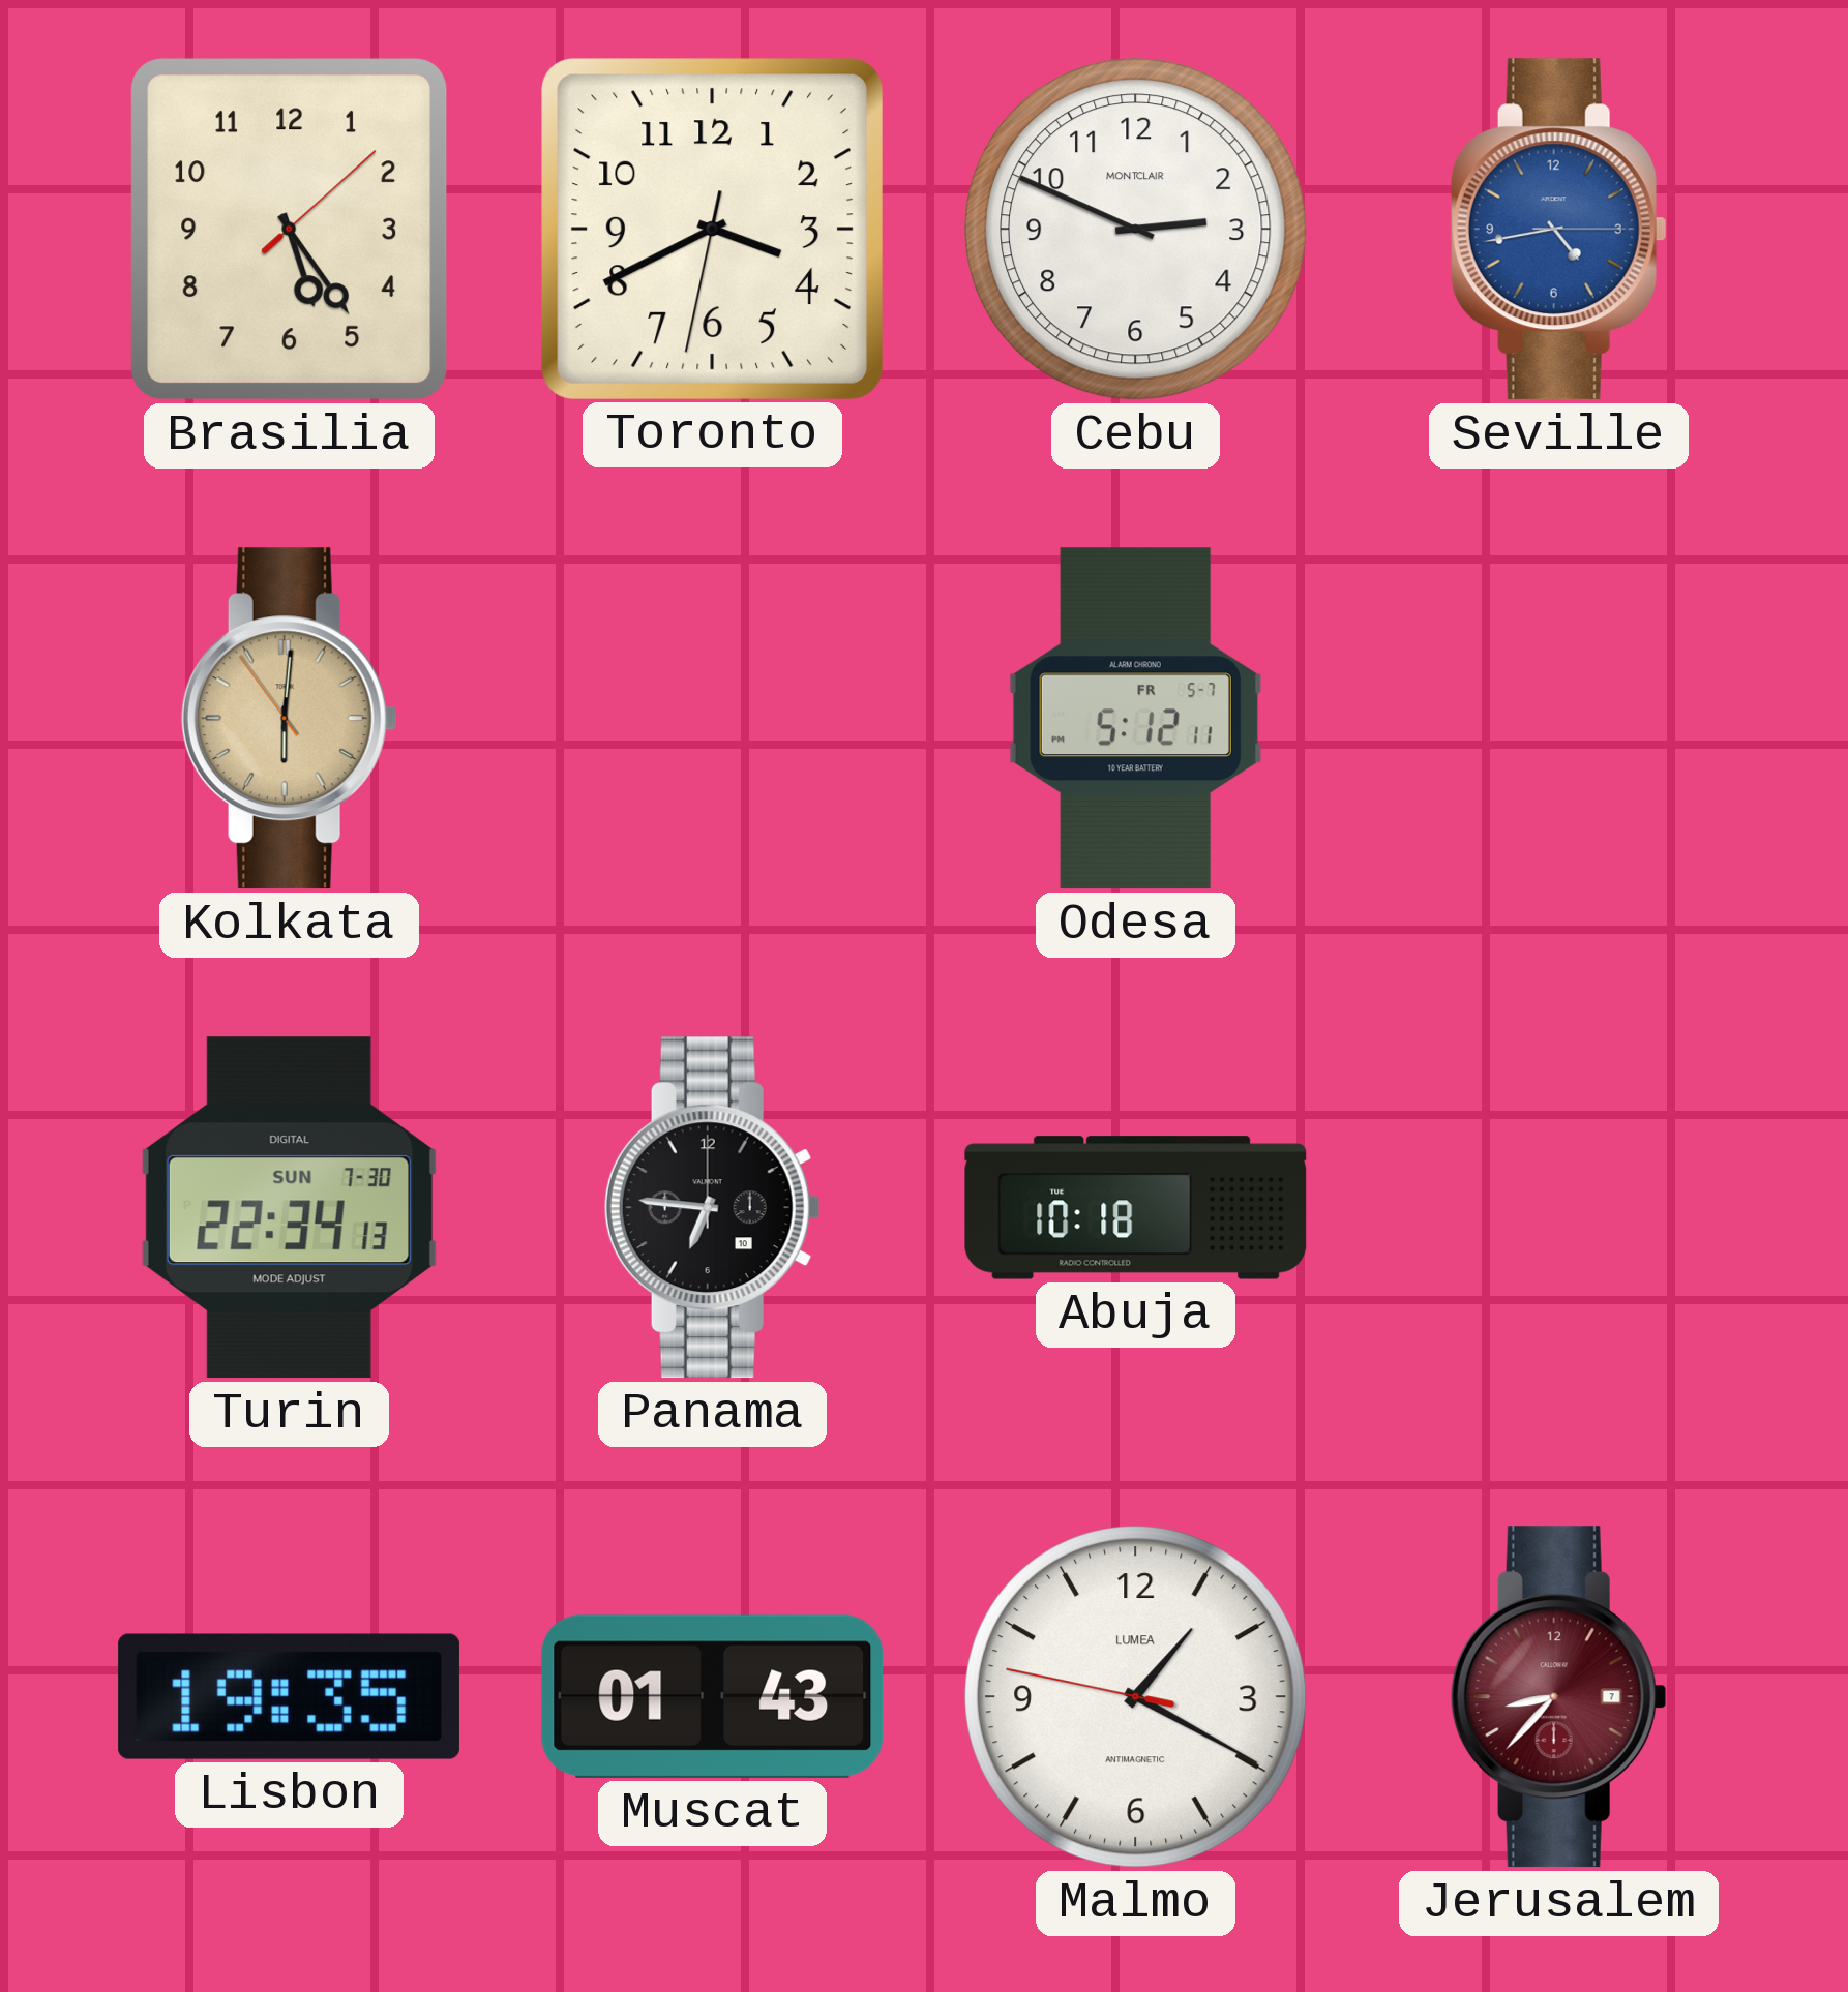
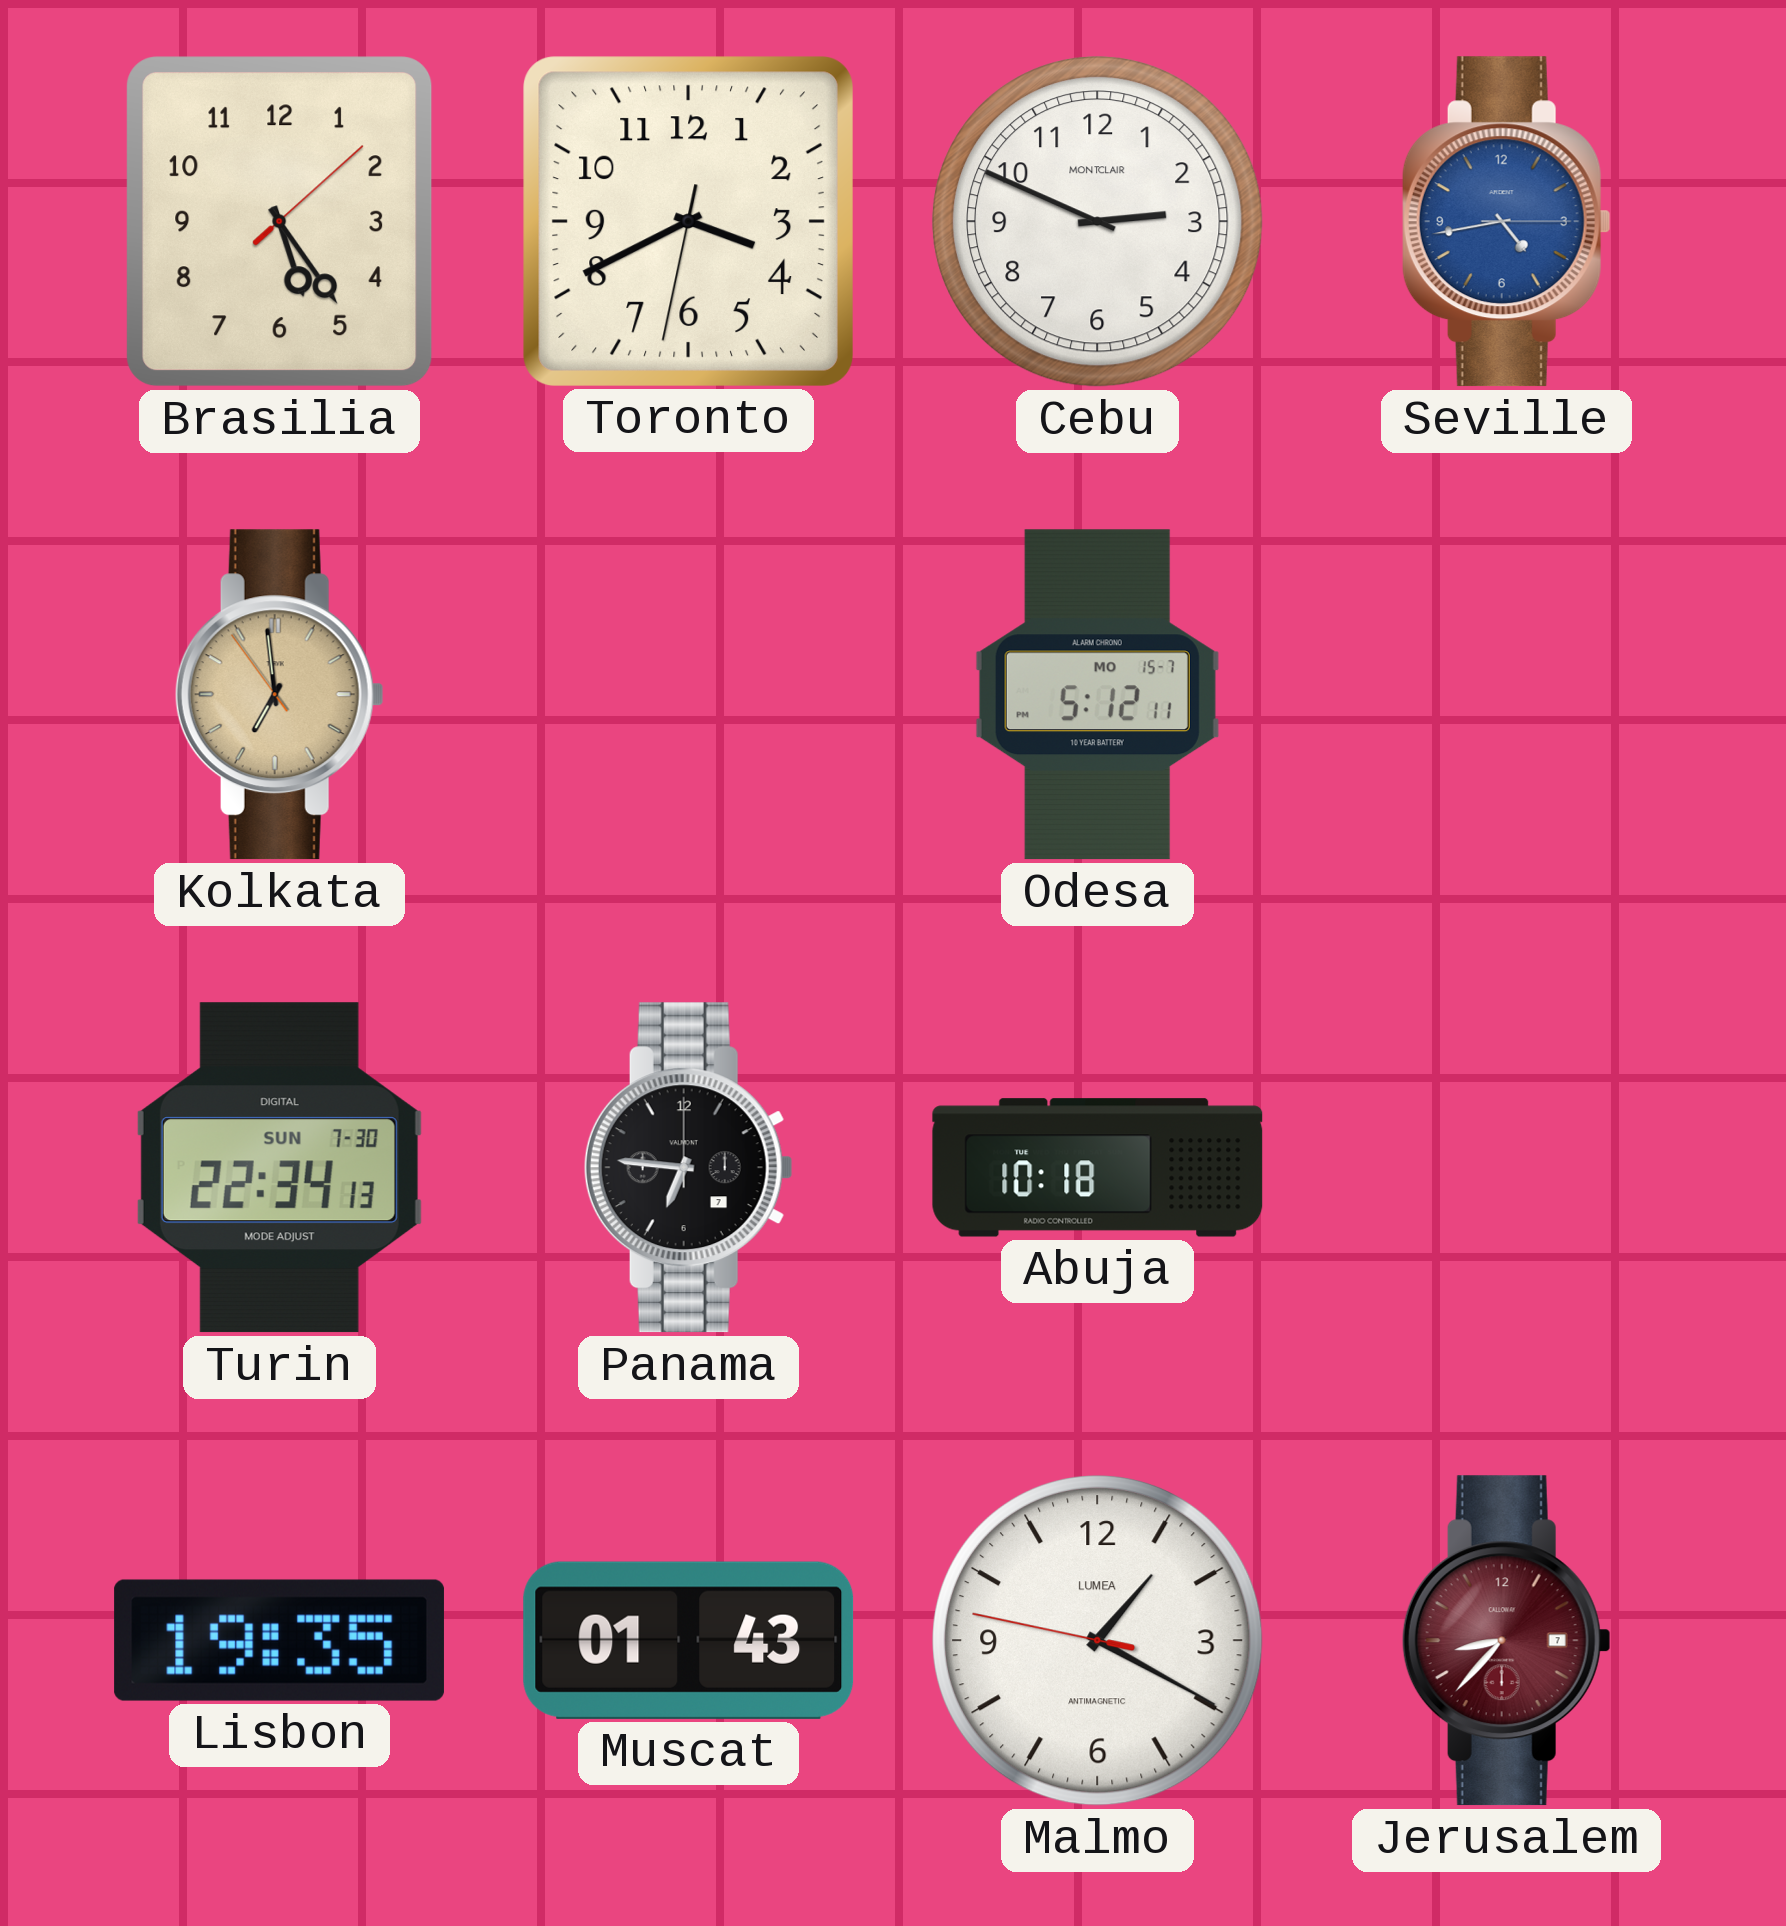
Kolkata: 6:00 -> 6:58
Odesa date: FR 5-7 -> MO 15-7
Panama date: 10 -> 7
